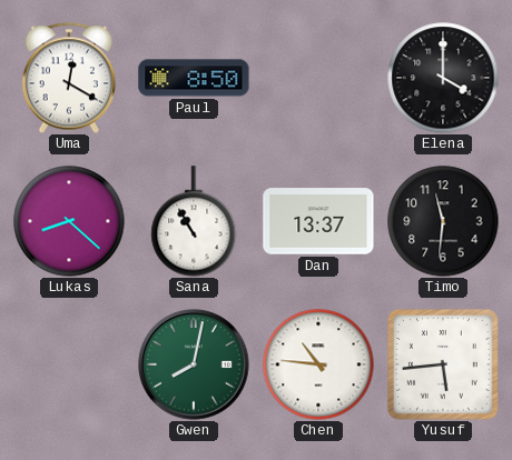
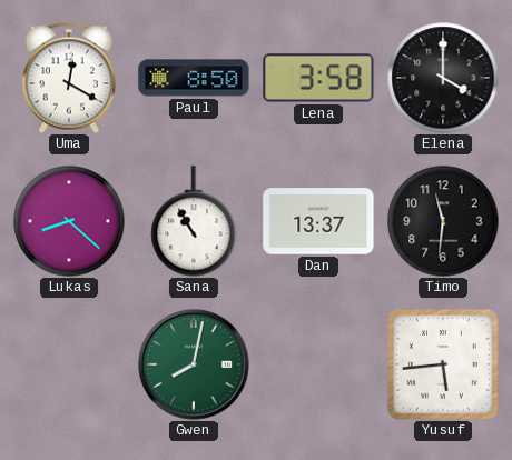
Lena: none -> 3:58
Chen: 10:46 -> none
